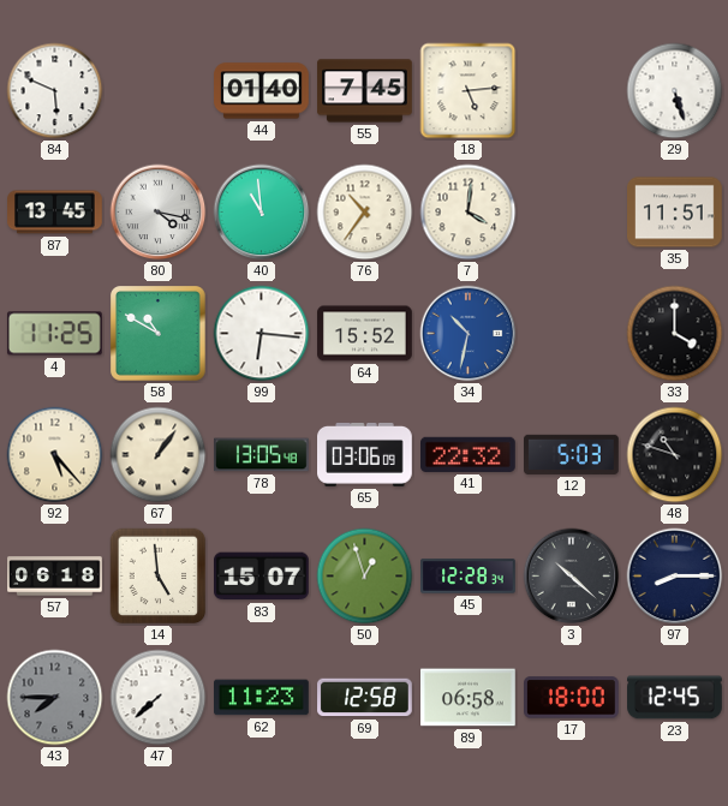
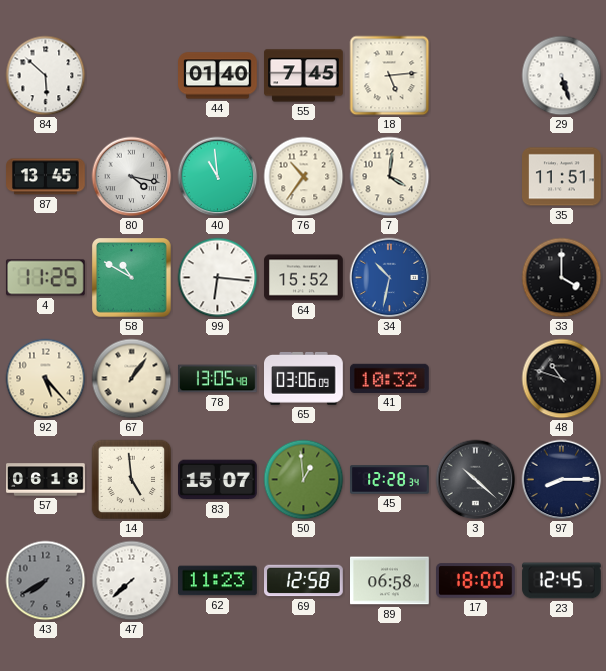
84: 5:49 -> 5:52
41: 22:32 -> 10:32
12: 5:03 -> none
50: 12:57 -> 12:59
43: 7:45 -> 7:40
